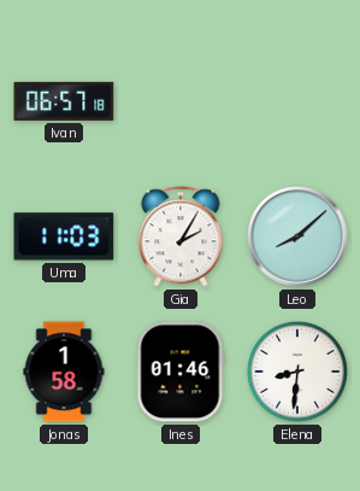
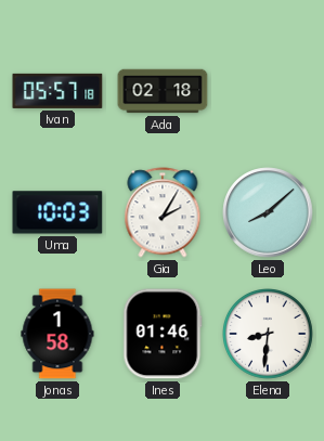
Ivan: 06:57 -> 05:57
Ada: none -> 02:18
Uma: 11:03 -> 10:03
